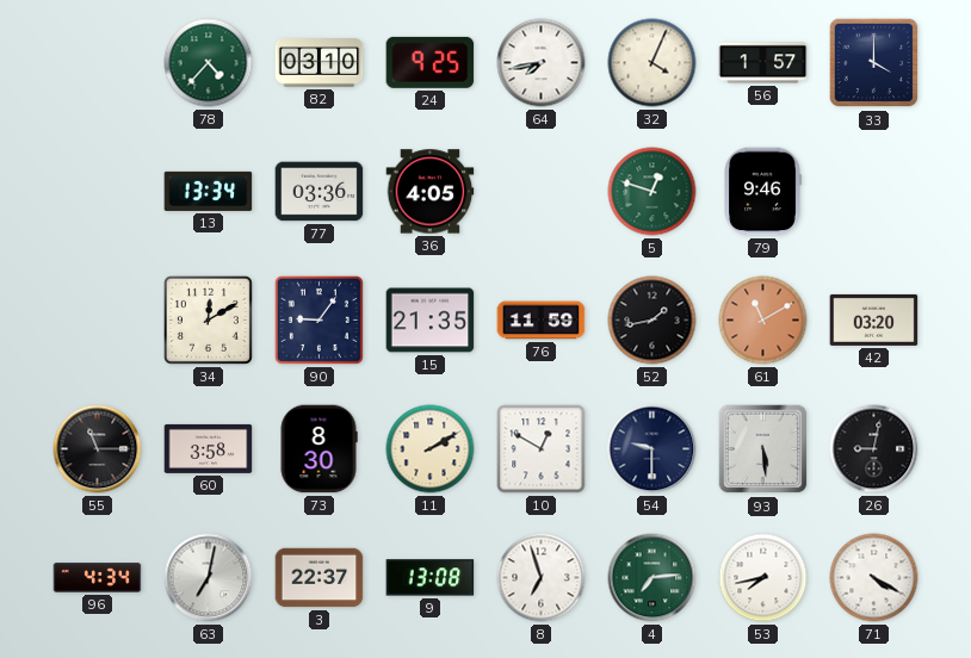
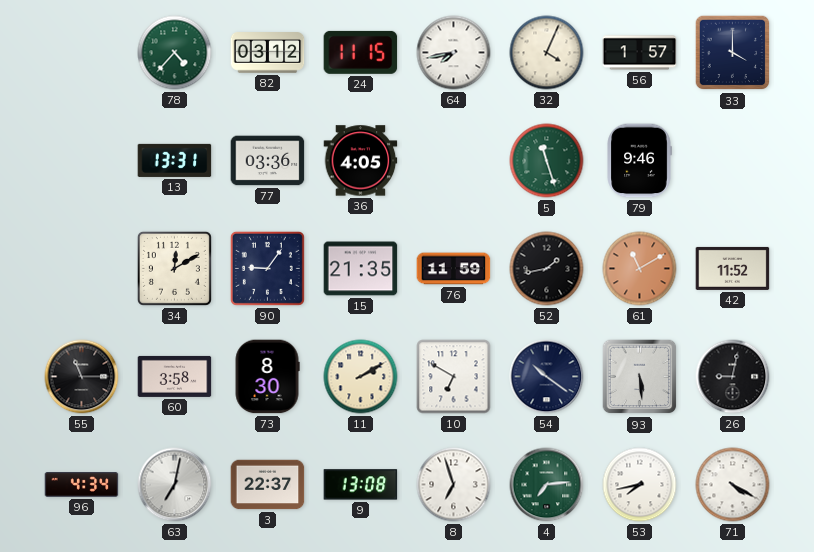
82: 03:10 -> 03:12
24: 9:25 -> 11:15
13: 13:34 -> 13:31
5: 12:48 -> 11:27
42: 03:20 -> 11:52
10: 12:50 -> 6:50
54: 9:30 -> 10:21
